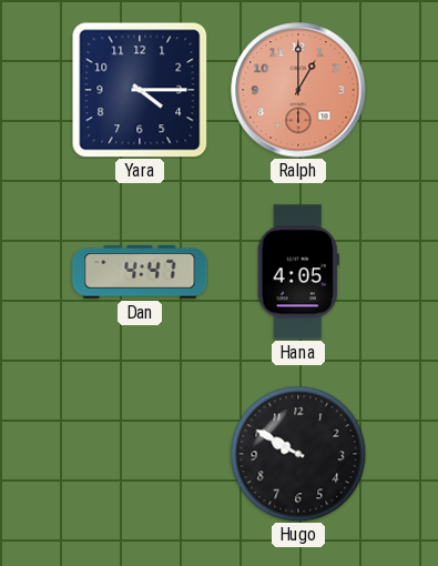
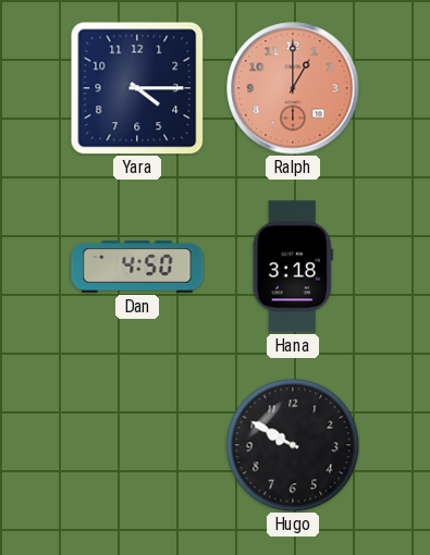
Dan: 4:47 -> 4:50
Hana: 4:05 -> 3:18
